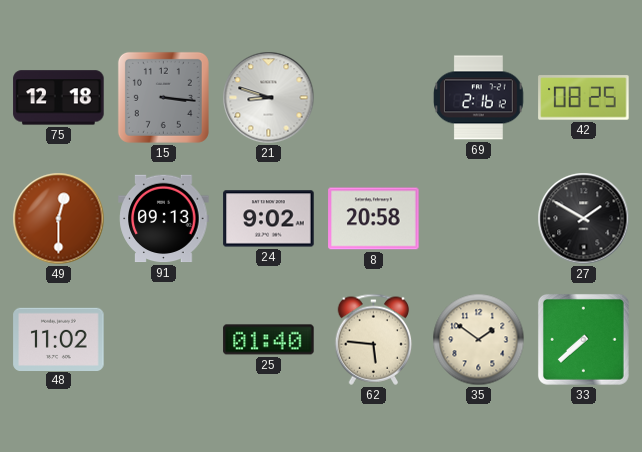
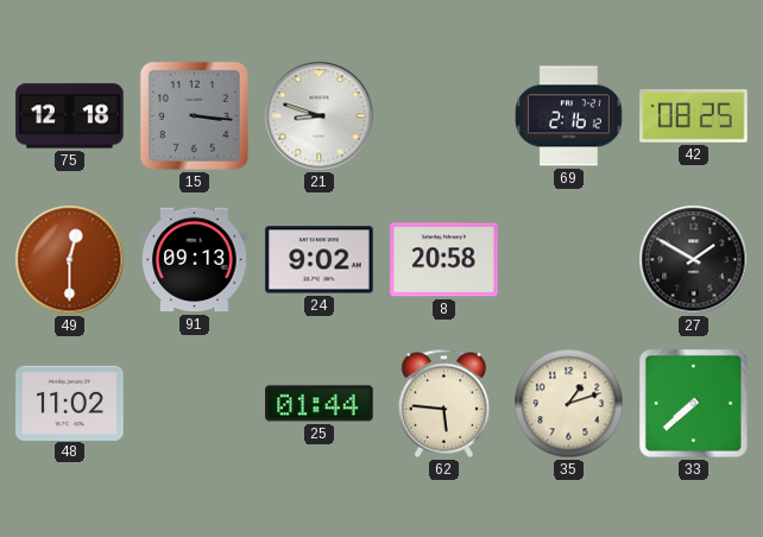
25: 01:40 -> 01:44
35: 1:51 -> 1:12
